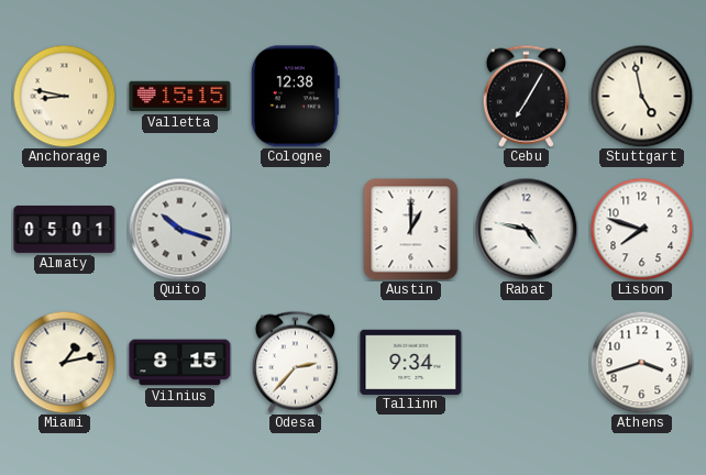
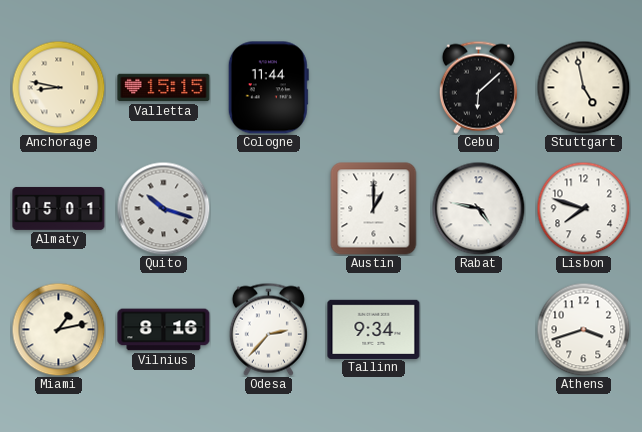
Cologne: 12:38 -> 11:44
Cebu: 7:05 -> 6:08
Vilnius: 8:15 -> 8:16
